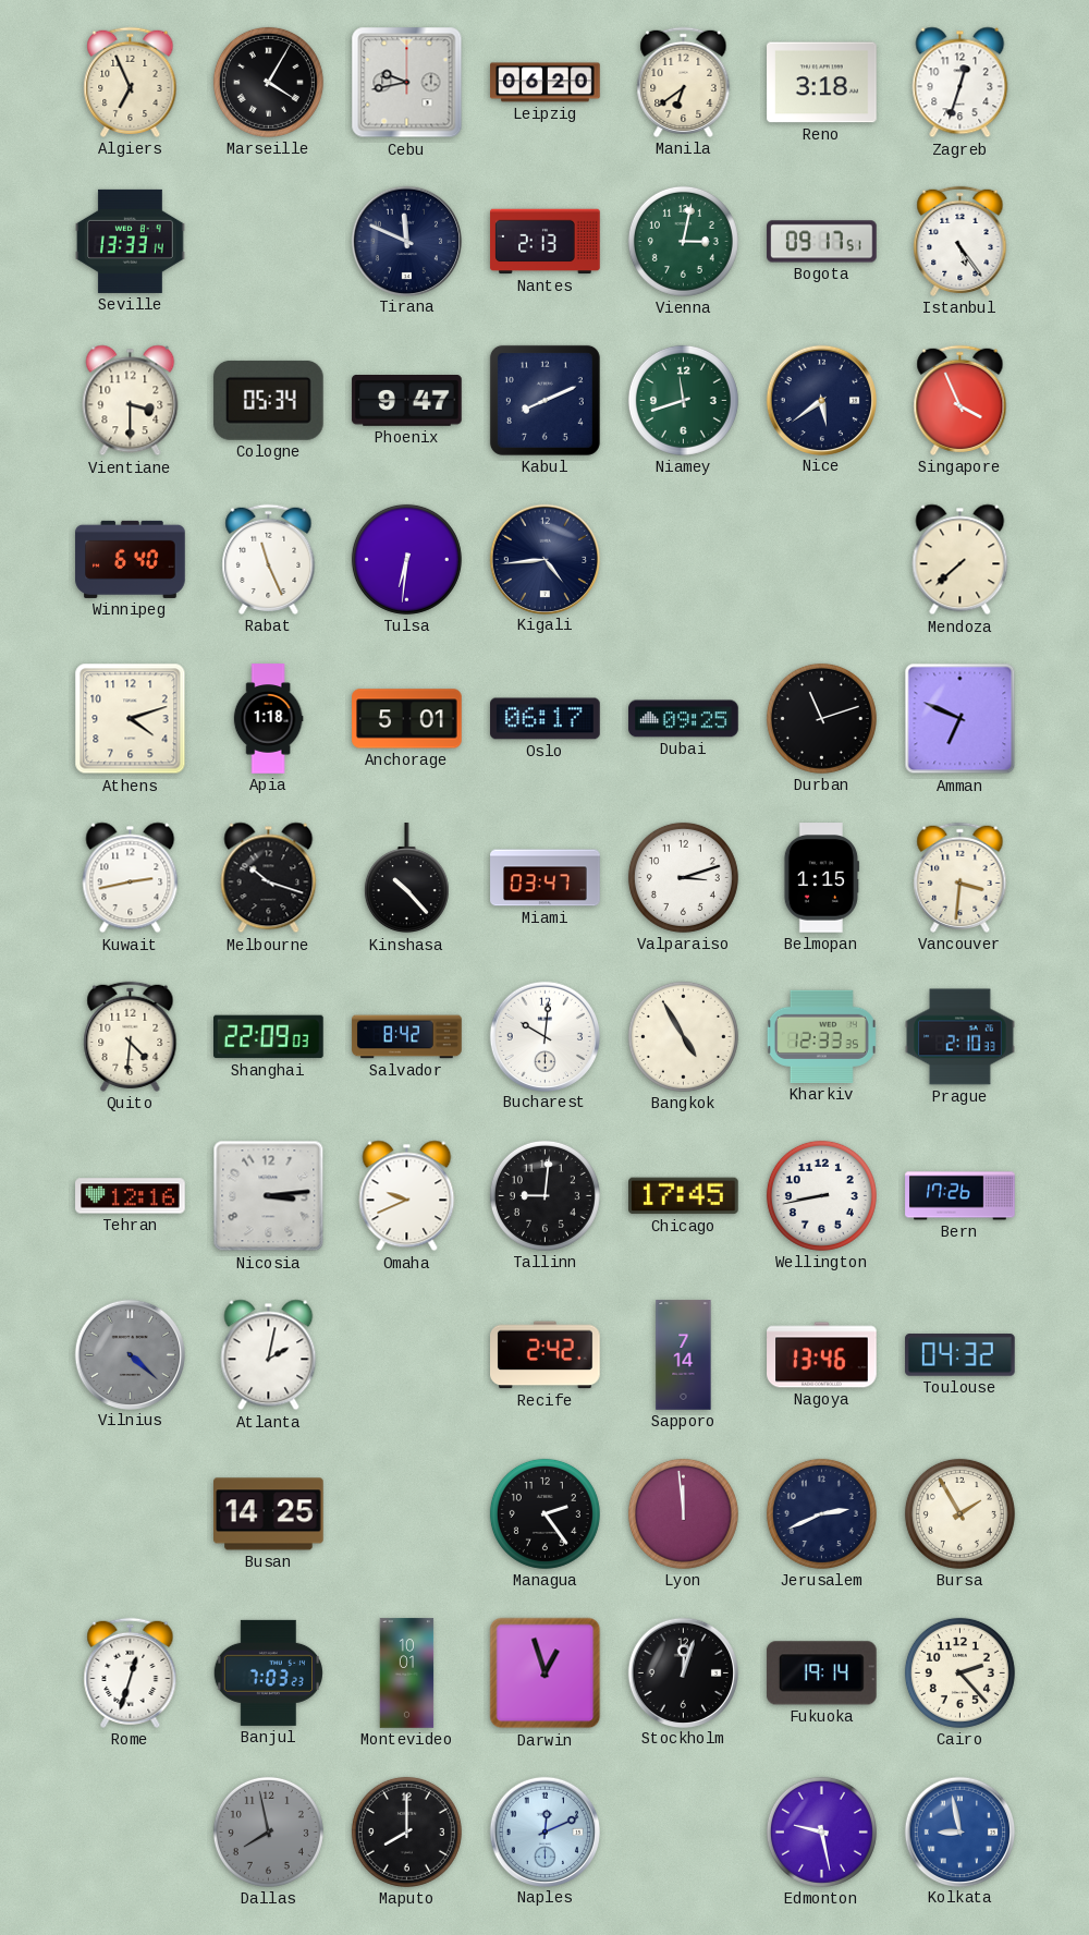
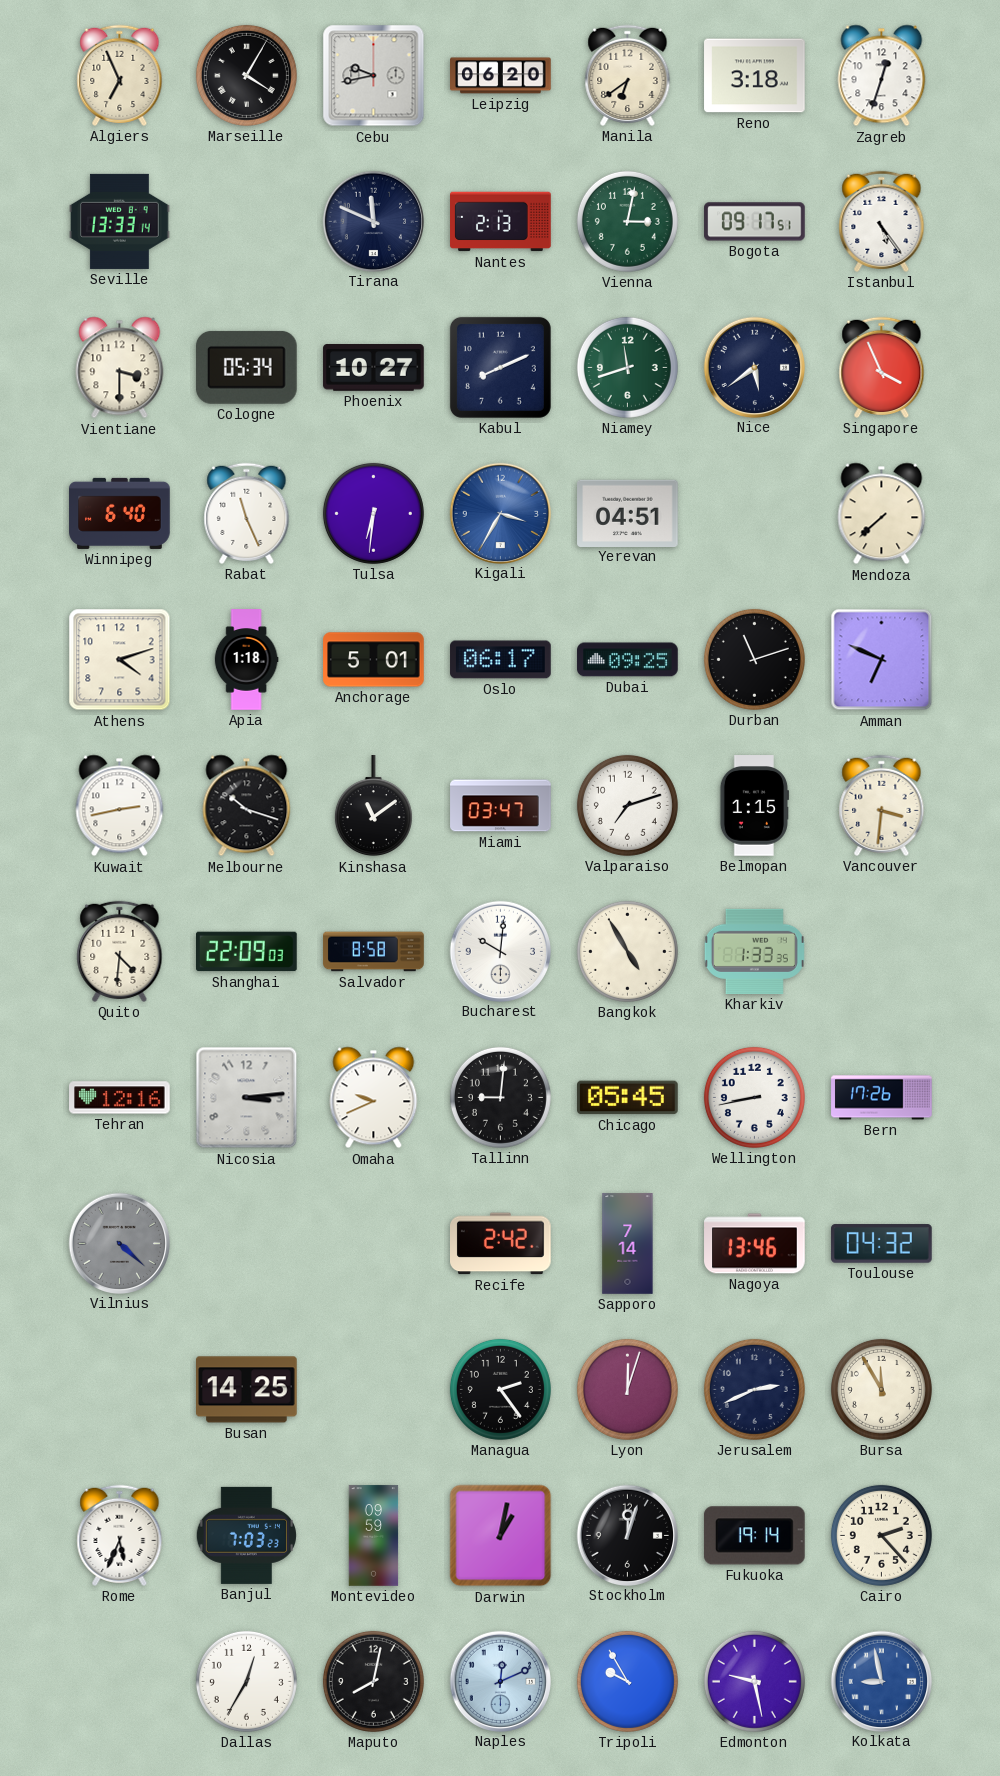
Phoenix: 9:47 -> 10:27
Kigali: 4:44 -> 3:35
Kigali dial: navy -> blue
Yerevan: none -> 04:51
Kinshasa: 10:23 -> 11:09
Valparaiso: 3:12 -> 7:12
Salvador: 8:42 -> 8:58
Kharkiv: 12:33 -> 1:33
Prague: 2:10 -> none
Chicago: 17:45 -> 05:45
Atlanta: 2:02 -> none
Lyon: 11:59 -> 12:03
Bursa: 1:55 -> 11:55
Rome: 12:33 -> 5:34
Montevideo: 10:01 -> 09:59
Darwin: 12:57 -> 1:02
Dallas: 7:58 -> 12:35
Dallas dial: grey -> white
Maputo: 8:00 -> 8:02
Tripoli: none -> 9:55
